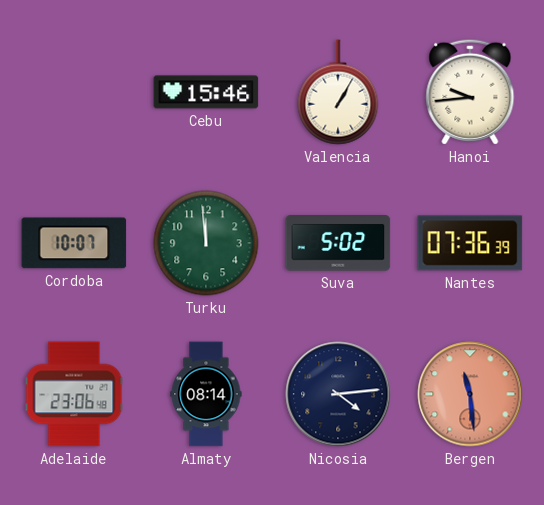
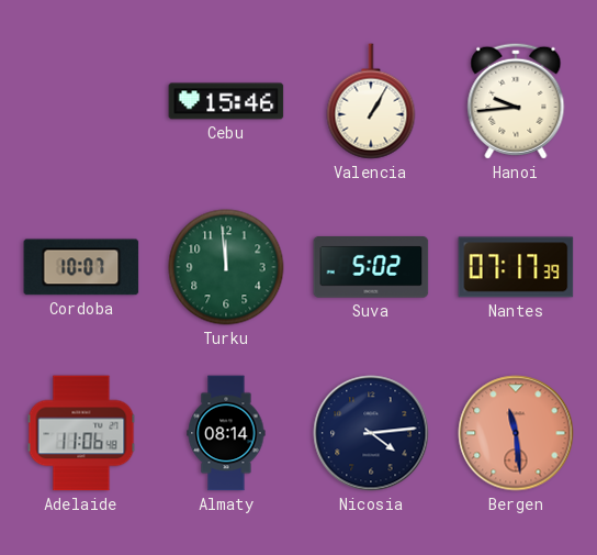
Nantes: 07:36 -> 07:17
Adelaide: 23:06 -> 11:06
